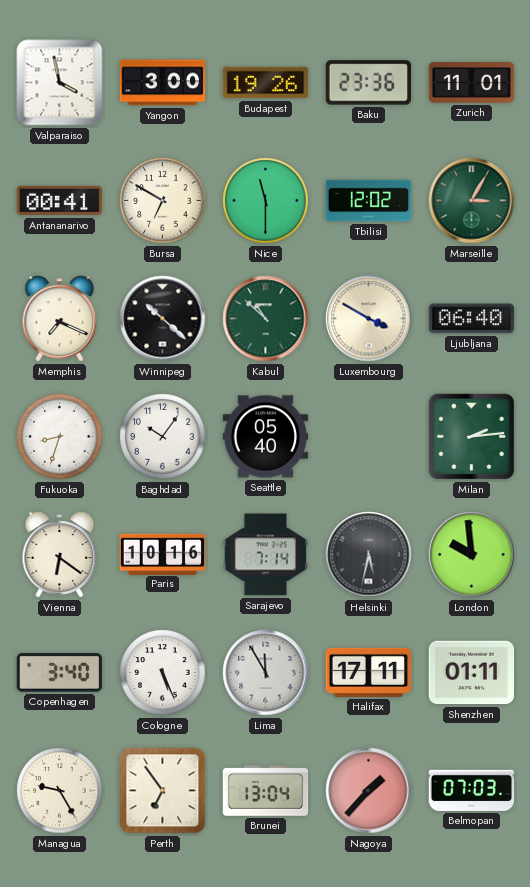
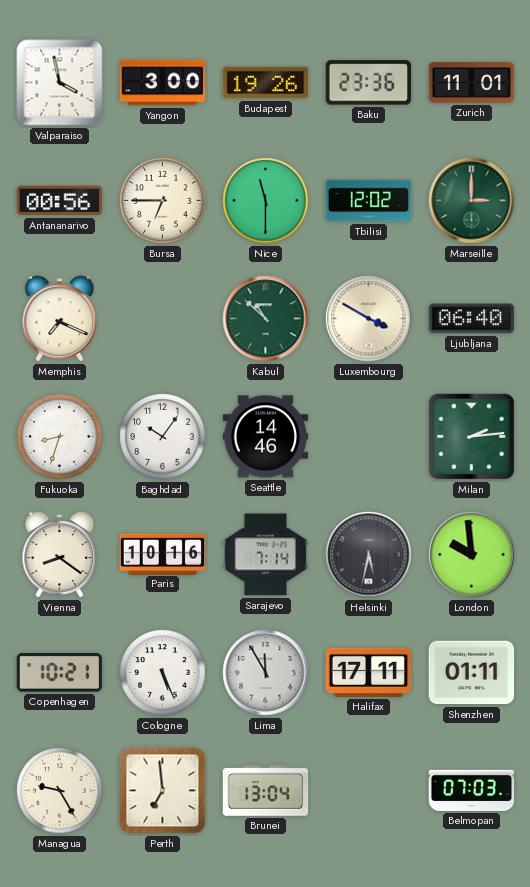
Antananarivo: 00:41 -> 00:56
Bursa: 6:50 -> 6:45
Marseille: 3:05 -> 3:00
Winnipeg: 10:22 -> none
Seattle: 05:40 -> 14:46
Vienna: 6:21 -> 8:21
Copenhagen: 3:40 -> 10:21
Perth: 6:54 -> 6:59
Nagoya: 1:37 -> none
